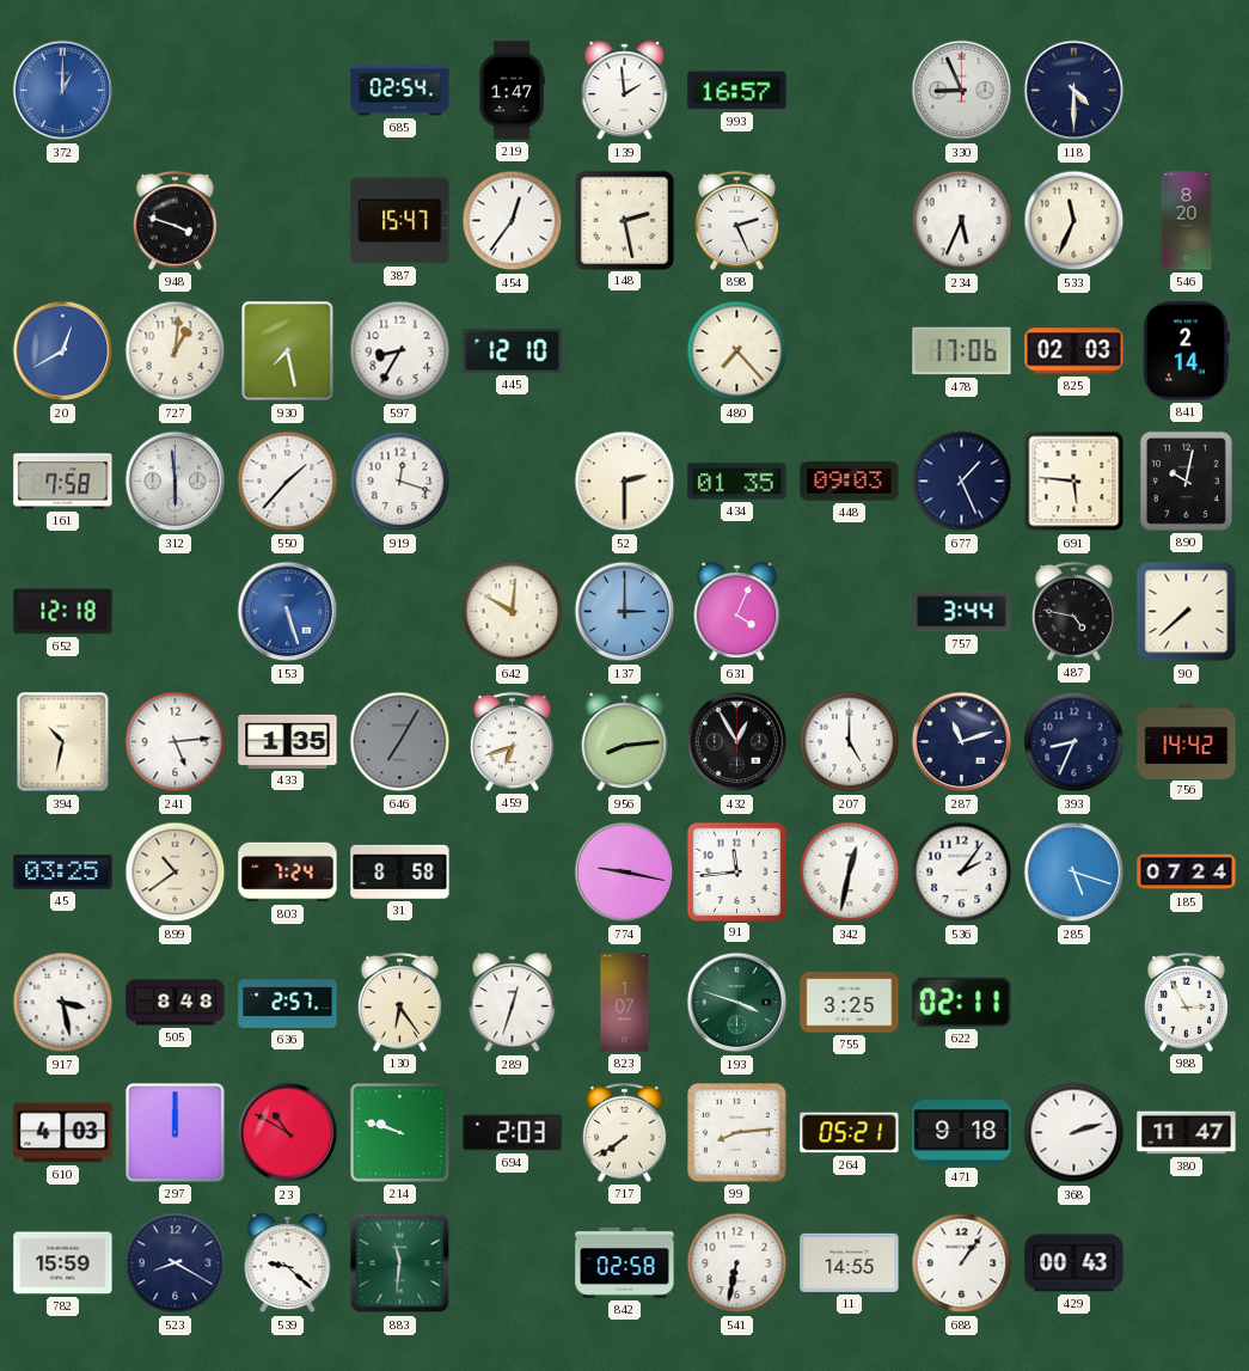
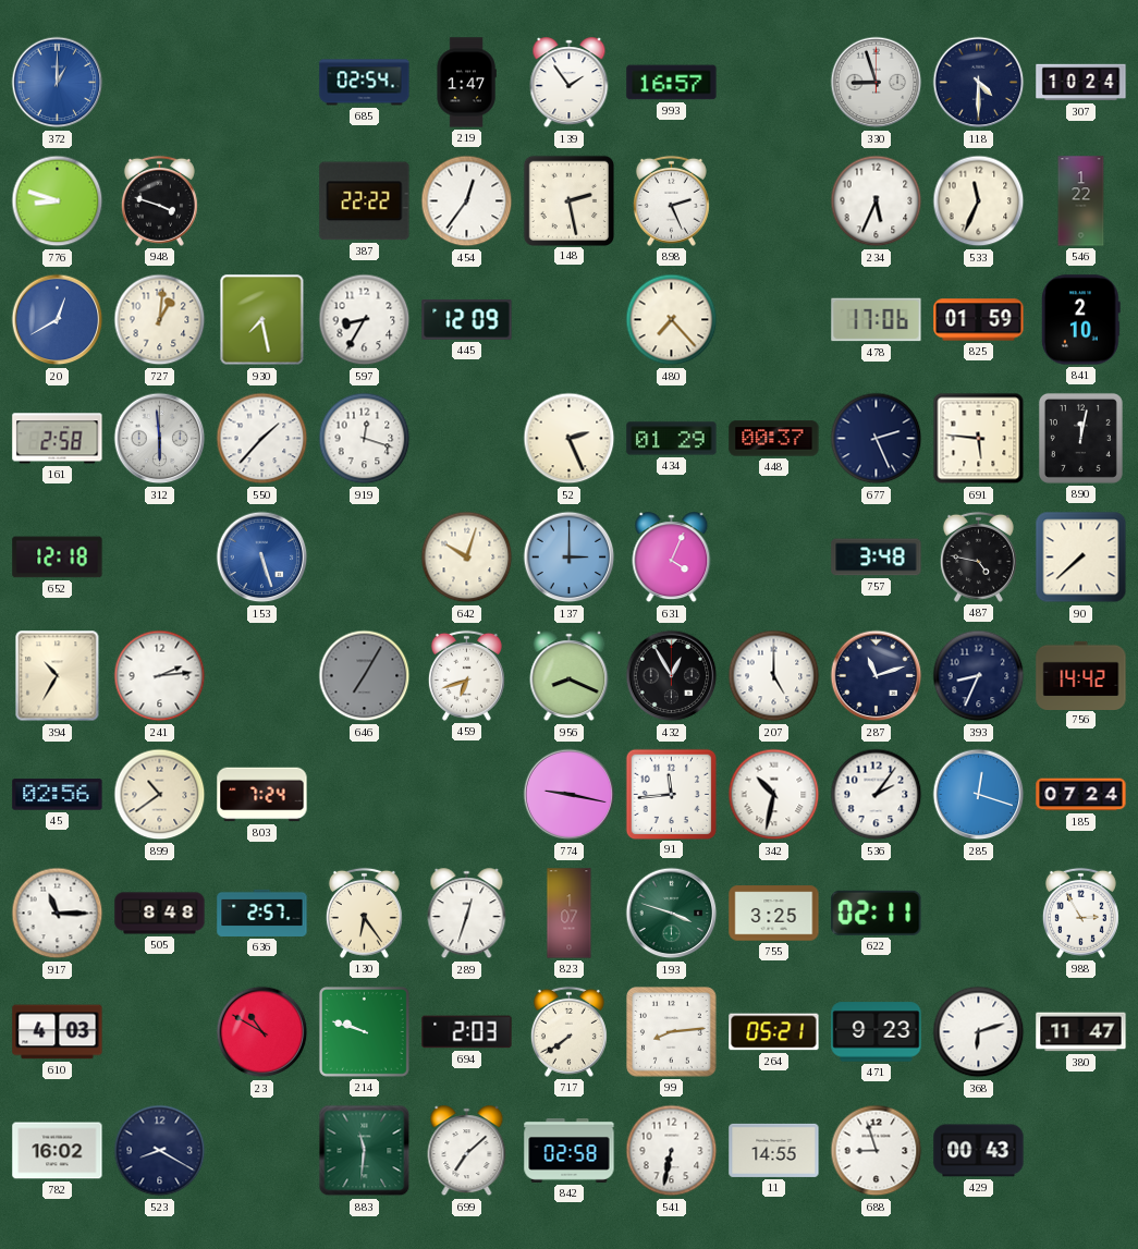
139: 1:59 -> 1:54
330: 8:56 -> 8:57
307: none -> 10:24
776: none -> 8:48
387: 15:47 -> 22:22
546: 8:20 -> 1:22
445: 12:10 -> 12:09
825: 02:03 -> 01:59
841: 2:14 -> 2:10
161: 7:58 -> 2:58
52: 2:30 -> 2:26
434: 01:35 -> 01:29
448: 09:03 -> 00:37
677: 1:26 -> 2:26
890: 10:02 -> 12:02
642: 10:01 -> 10:03
757: 3:44 -> 3:48
394: 10:32 -> 10:35
241: 5:14 -> 2:14
433: 1:35 -> none
956: 8:14 -> 8:19
45: 03:25 -> 02:56
31: 8:58 -> none
342: 12:32 -> 10:32
285: 5:18 -> 12:18
917: 3:28 -> 11:15
297: 12:00 -> none
471: 9:18 -> 9:23
368: 2:12 -> 6:12
782: 15:59 -> 16:02
539: 9:22 -> none
699: none -> 7:08
688: 1:06 -> 8:57
